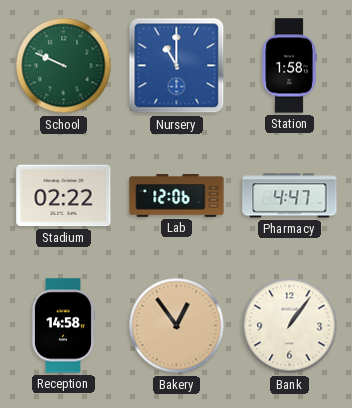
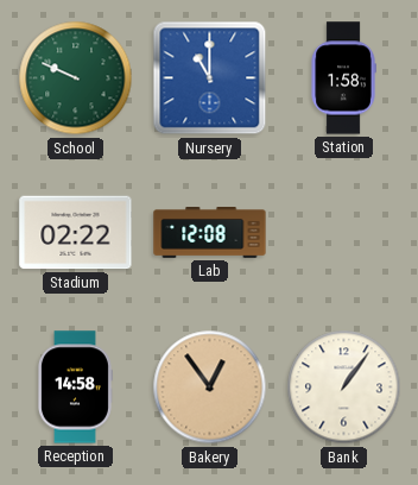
Lab: 12:06 -> 12:08
Pharmacy: 4:47 -> none
